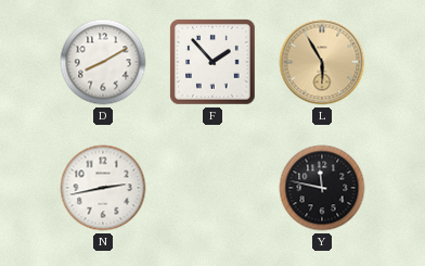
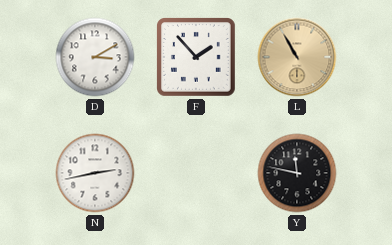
D: 8:10 -> 3:10
L: 5:55 -> 10:55
